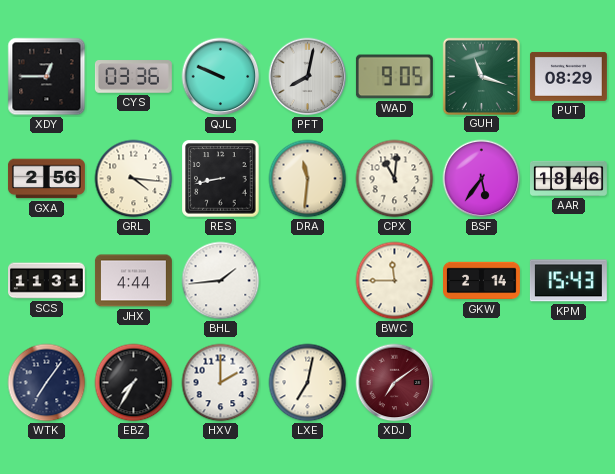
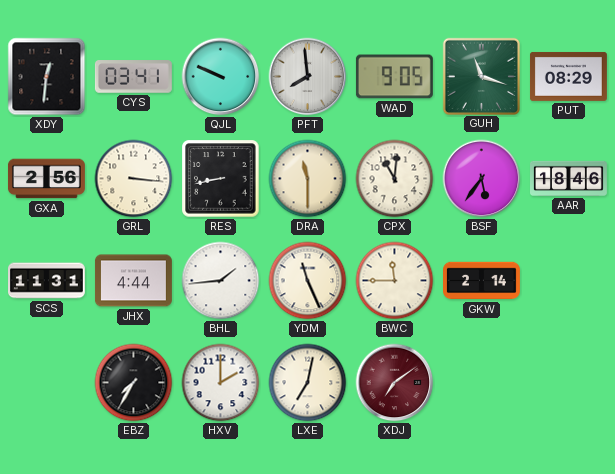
XDY: 12:45 -> 12:31
CYS: 03:36 -> 03:41
PFT: 8:02 -> 7:59
GRL: 4:16 -> 3:16
DRA: 11:31 -> 11:30
YDM: none -> 11:26
KPM: 15:43 -> none
WTK: 7:06 -> none
